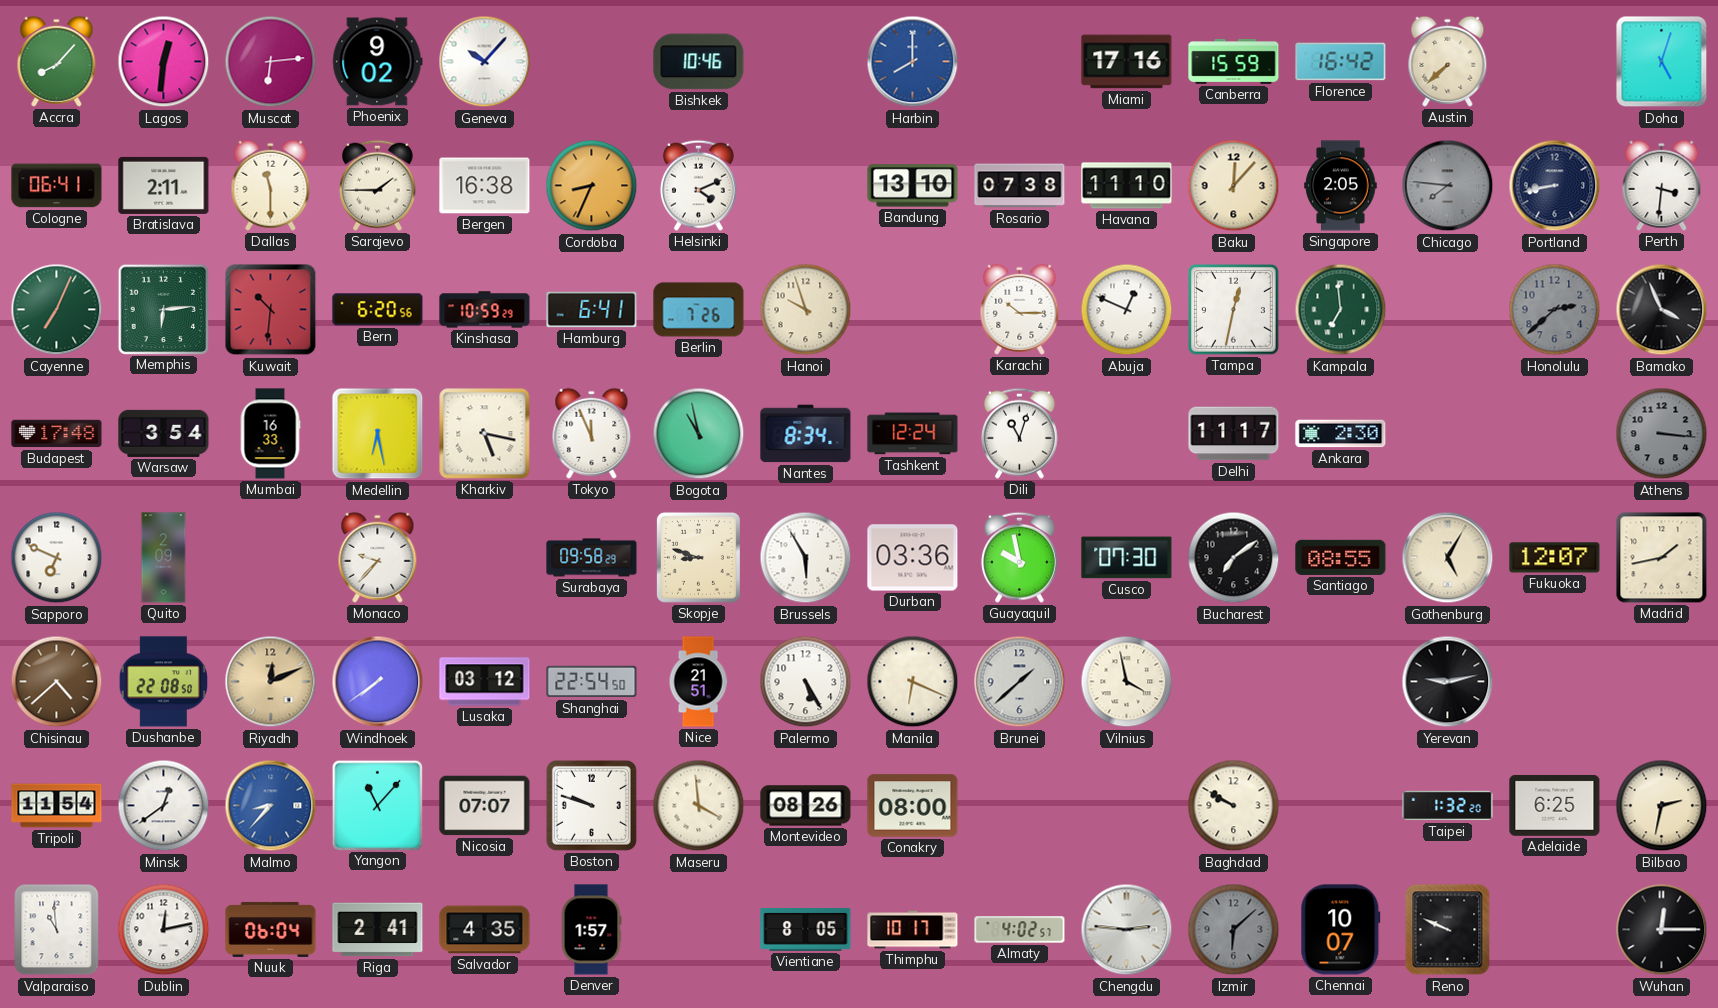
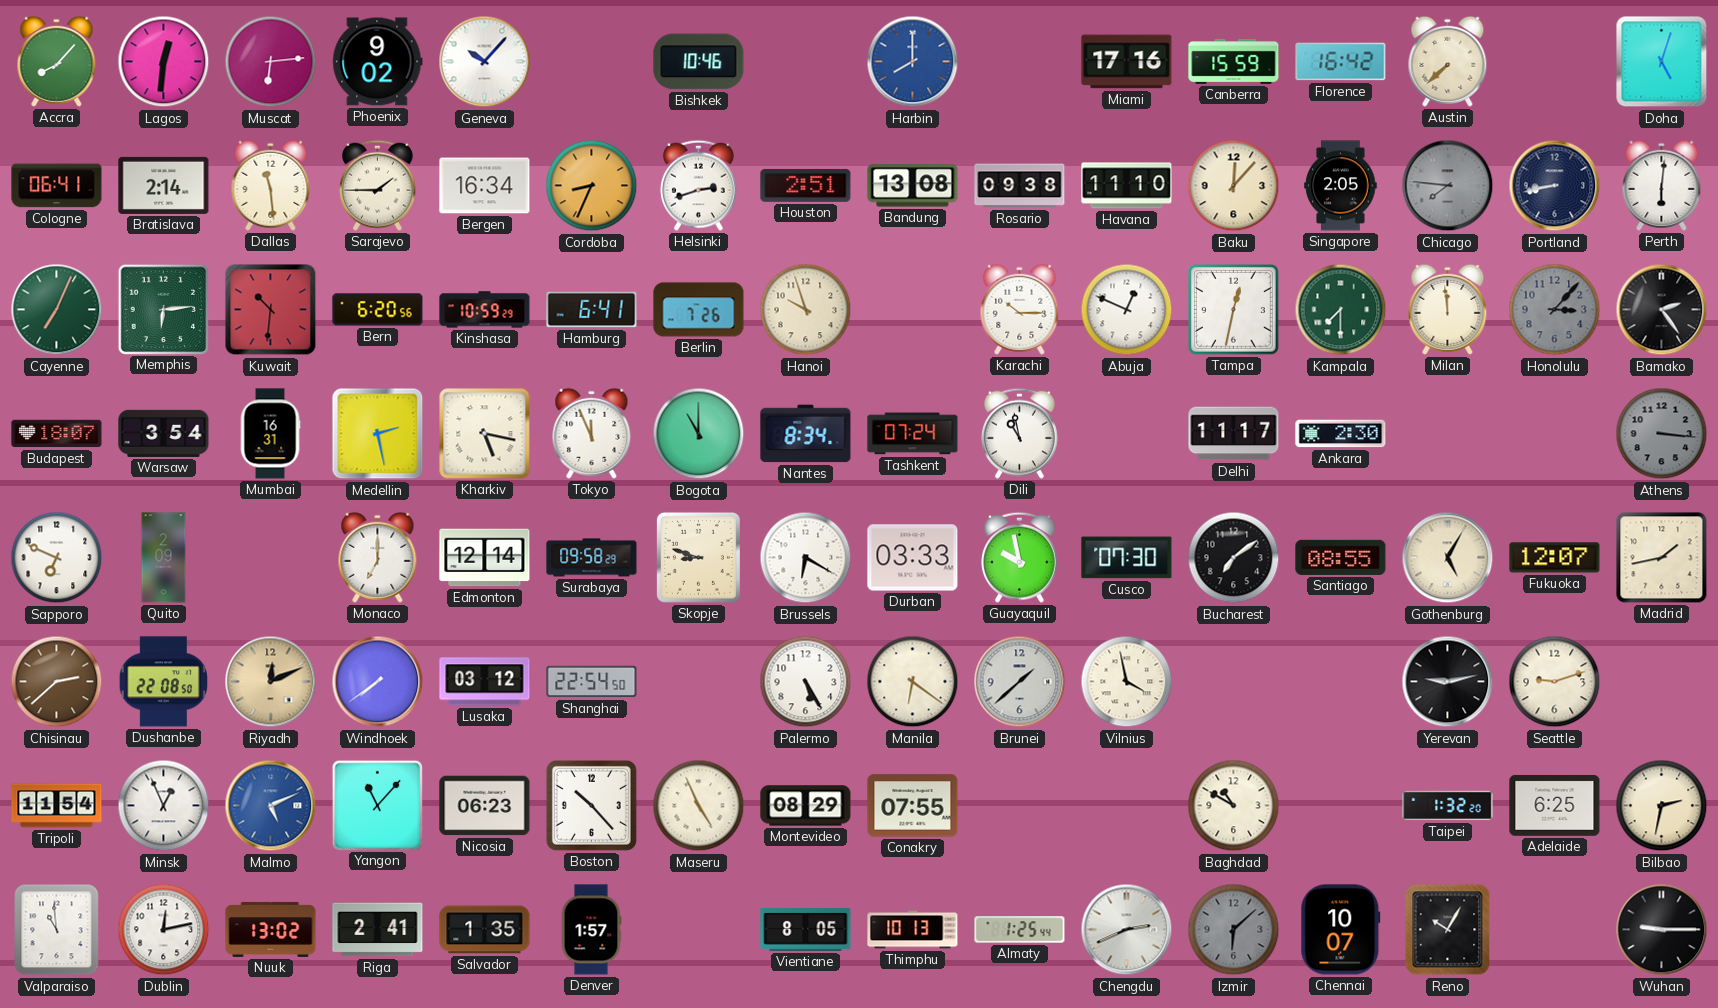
Bratislava: 2:11 -> 2:14
Dallas: 11:30 -> 11:29
Bergen: 16:38 -> 16:34
Helsinki: 4:11 -> 2:42
Houston: none -> 2:51
Bandung: 13:10 -> 13:08
Rosario: 07:38 -> 09:38
Perth: 3:31 -> 6:01
Kampala: 6:59 -> 7:30
Milan: none -> 11:59
Honolulu: 2:38 -> 3:07
Bamako: 3:56 -> 2:24
Budapest: 17:48 -> 18:07
Mumbai: 16:33 -> 16:31
Medellin: 6:28 -> 2:28
Bogota: 10:58 -> 11:00
Tashkent: 12:24 -> 07:24
Dili: 11:03 -> 10:58
Monaco: 9:37 -> 7:00
Edmonton: none -> 12:14
Brussels: 5:55 -> 6:20
Durban: 03:36 -> 03:33
Chisinau: 4:38 -> 2:38
Nice: 21:51 -> none
Manila: 6:19 -> 6:21
Seattle: none -> 9:12
Minsk: 12:39 -> 12:56
Malmo: 8:37 -> 5:11
Nicosia: 07:07 -> 06:23
Boston: 9:48 -> 10:23
Maseru: 3:59 -> 4:56
Montevideo: 08:26 -> 08:29
Conakry: 08:00 -> 07:55
Baghdad: 9:50 -> 10:50
Nuuk: 06:04 -> 13:02
Salvador: 4:35 -> 1:35
Thimphu: 10:17 -> 10:13
Almaty: 4:02 -> 1:25
Chengdu: 2:46 -> 2:41
Reno: 9:49 -> 10:05
Wuhan: 12:15 -> 9:15
